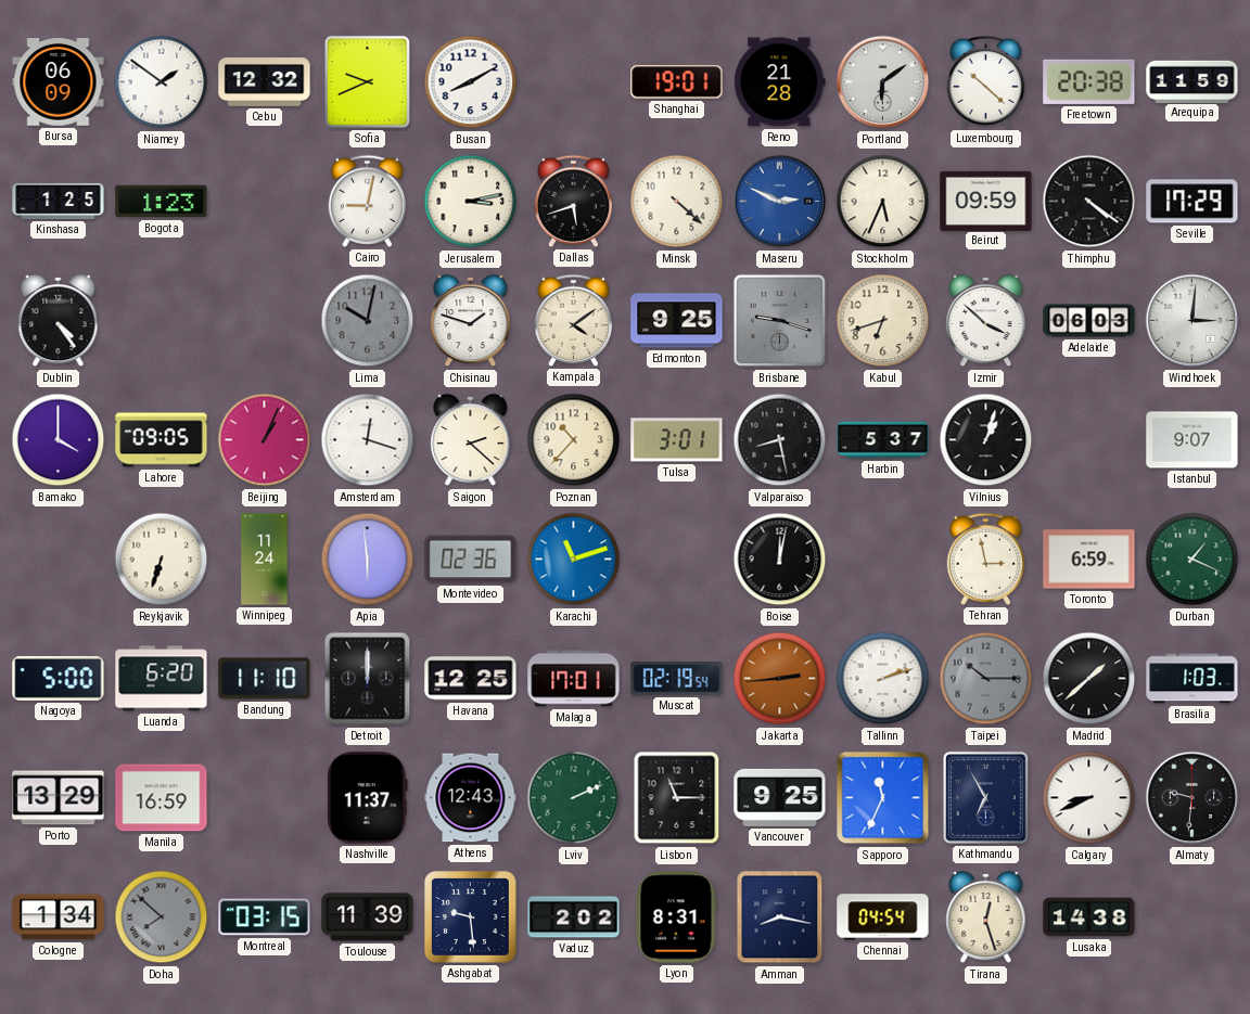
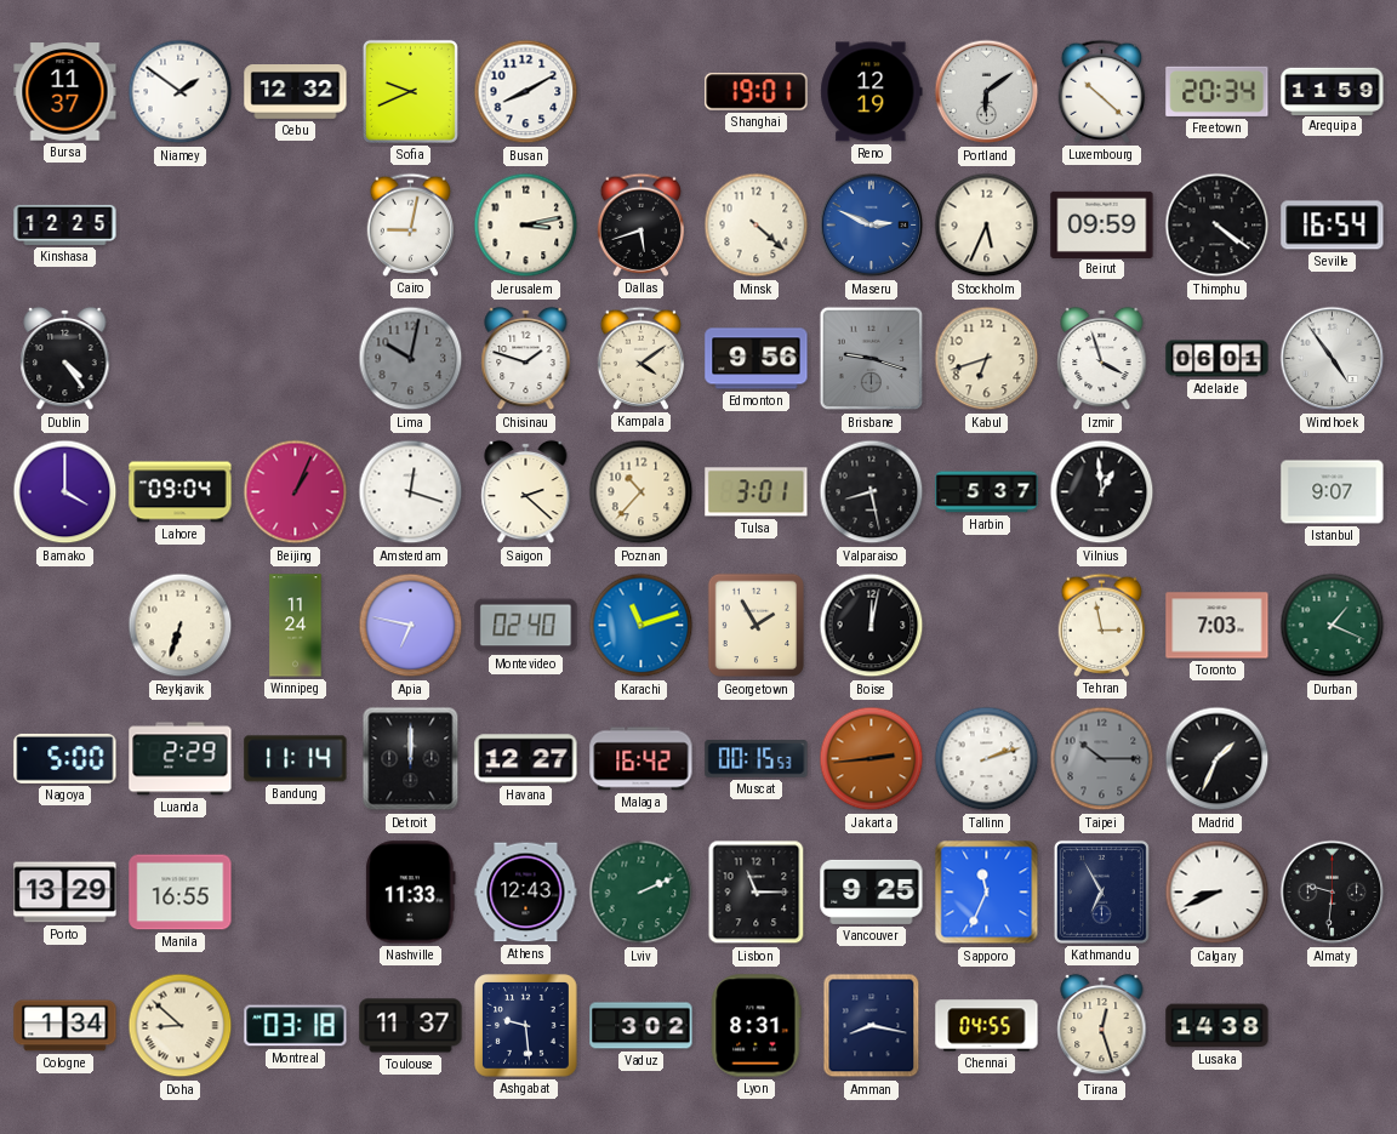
Bursa: 06:09 -> 11:37
Reno: 21:28 -> 12:19
Freetown: 20:38 -> 20:34
Kinshasa: 1:25 -> 12:25
Bogota: 1:23 -> none
Seville: 17:29 -> 16:54
Edmonton: 9:25 -> 9:56
Izmir: 3:52 -> 3:57
Adelaide: 06:03 -> 06:01
Windhoek: 3:01 -> 4:54
Lahore: 09:05 -> 09:04
Vilnius: 1:03 -> 12:59
Apia: 5:59 -> 6:47
Montevideo: 02:36 -> 02:40
Georgetown: none -> 1:55
Toronto: 6:59 -> 7:03
Luanda: 6:20 -> 2:29
Bandung: 11:10 -> 11:14
Havana: 12:25 -> 12:27
Malaga: 17:01 -> 16:42
Muscat: 02:19 -> 00:15
Madrid: 1:38 -> 1:34
Brasilia: 1:03 -> none
Manila: 16:59 -> 16:55
Nashville: 11:37 -> 11:33
Doha: 7:52 -> 8:52
Doha dial: grey -> cream
Montreal: 03:15 -> 03:18
Toulouse: 11:39 -> 11:37
Vaduz: 2:02 -> 3:02
Chennai: 04:54 -> 04:55
